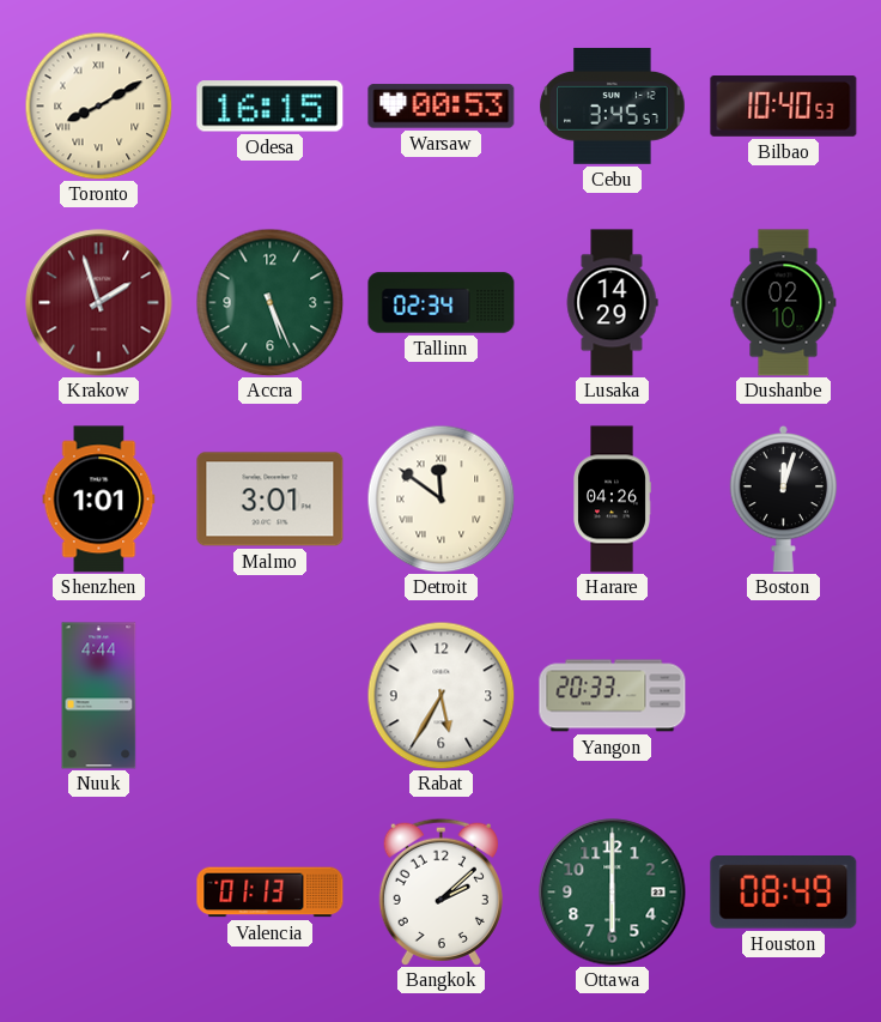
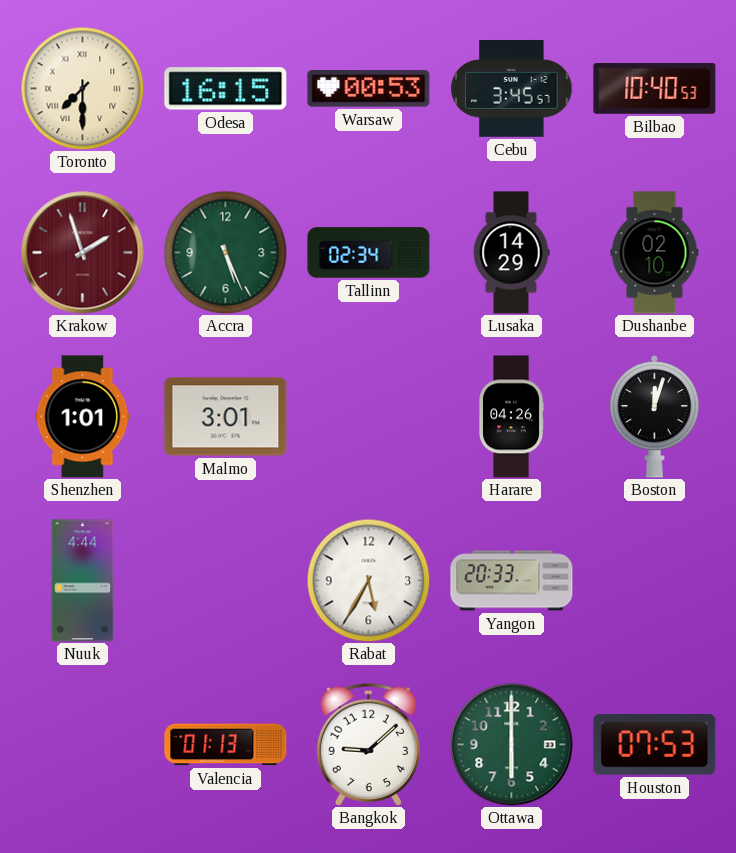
Toronto: 8:10 -> 7:30
Detroit: 11:51 -> none
Bangkok: 2:08 -> 9:08
Houston: 08:49 -> 07:53
